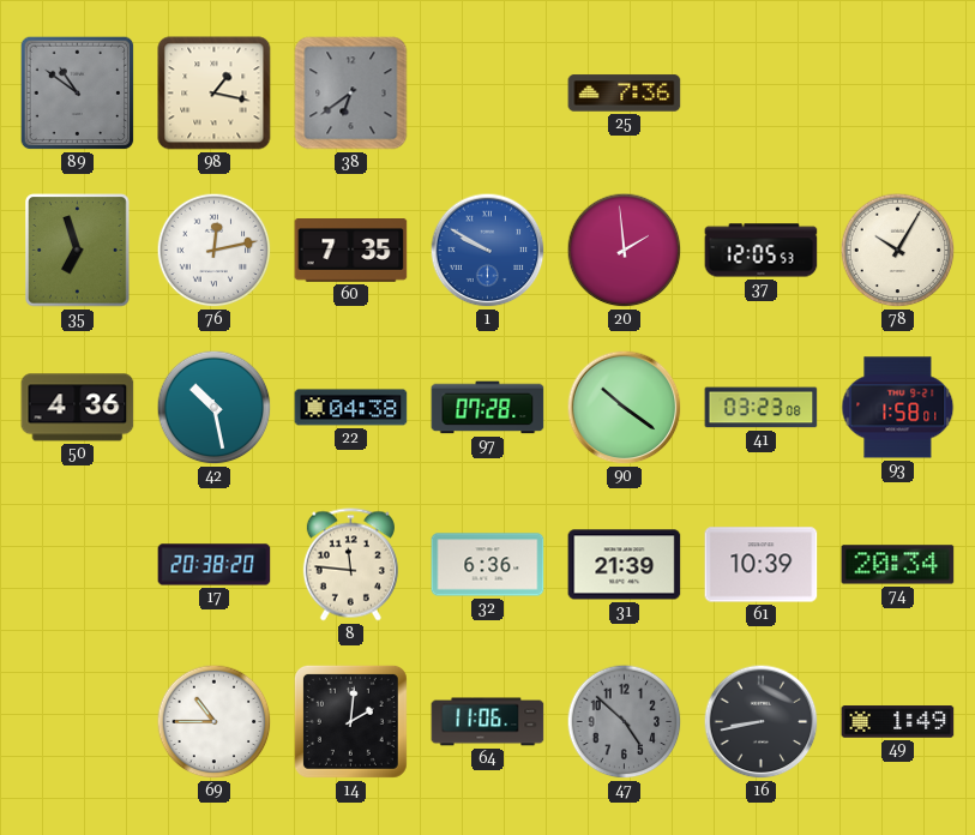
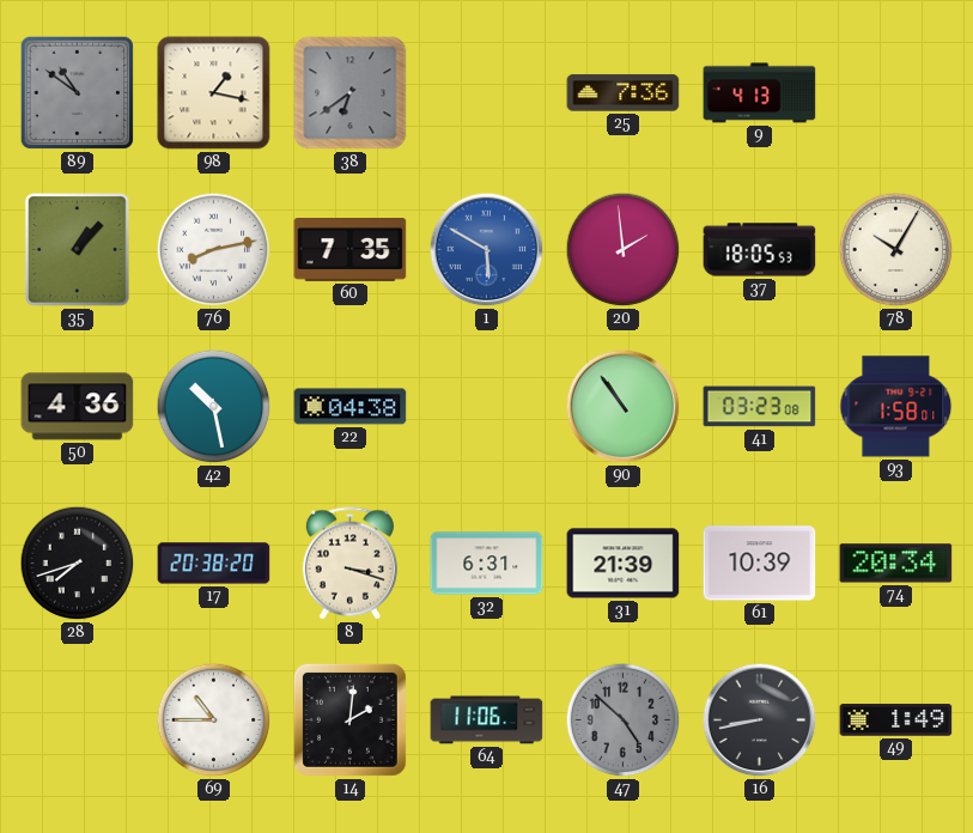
9: none -> 4:13
35: 6:57 -> 1:07
76: 12:13 -> 8:13
1: 9:50 -> 5:50
37: 12:05 -> 18:05
97: 07:28 -> none
90: 10:21 -> 10:54
28: none -> 7:42
8: 11:46 -> 3:18
32: 6:36 -> 6:31
